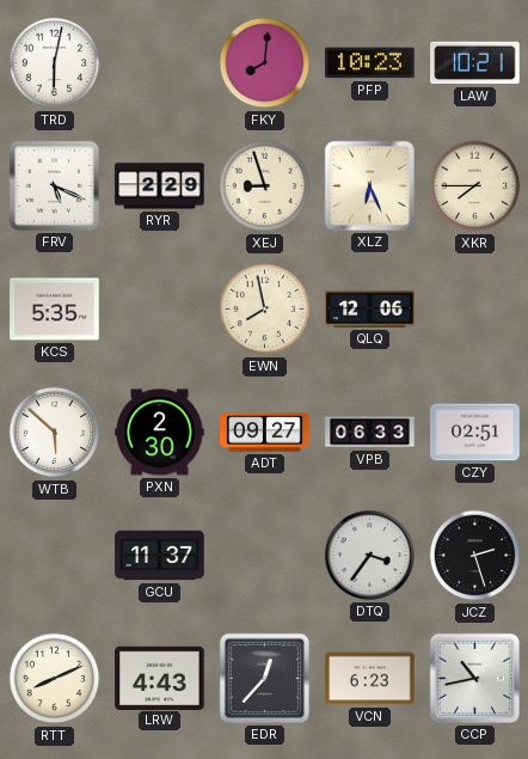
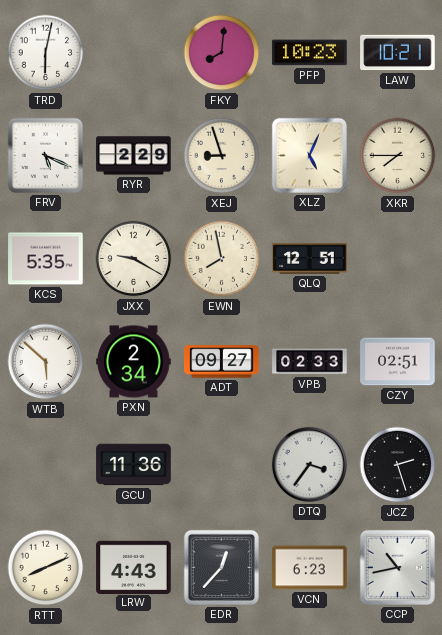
XLZ: 6:26 -> 5:04
JXX: none -> 9:20
QLQ: 12:06 -> 12:51
PXN: 2:30 -> 2:34
VPB: 06:33 -> 02:33
GCU: 11:37 -> 11:36
